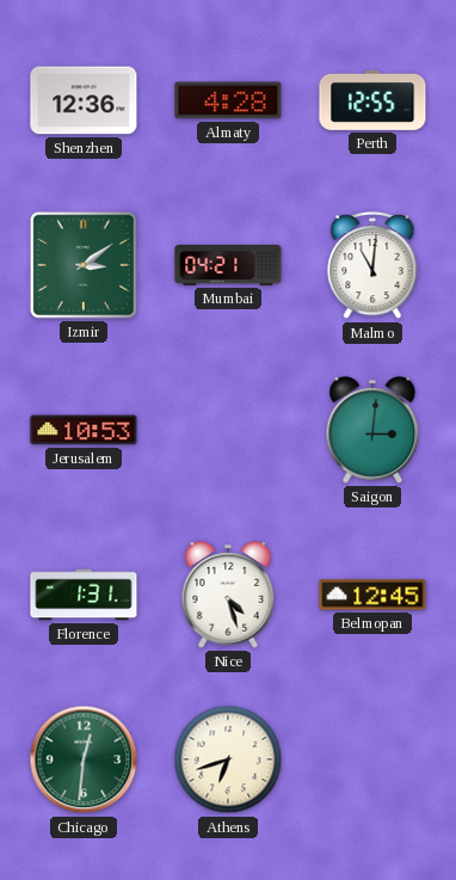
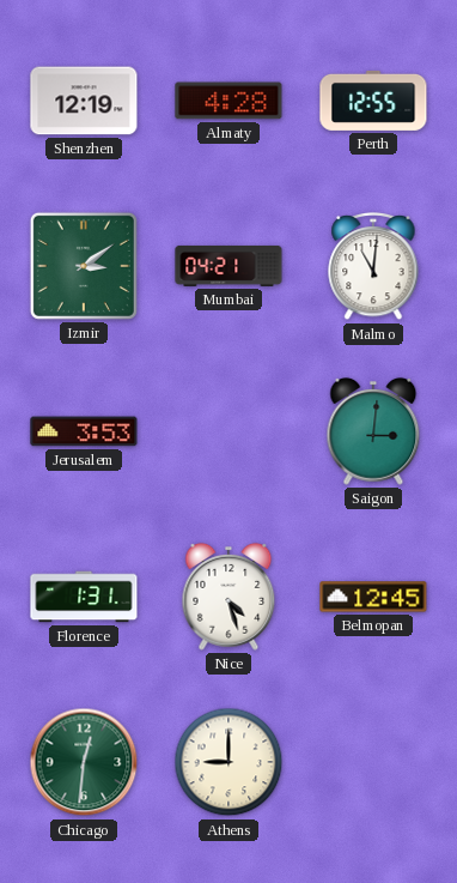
Shenzhen: 12:36 -> 12:19
Jerusalem: 10:53 -> 3:53
Athens: 6:42 -> 9:00
